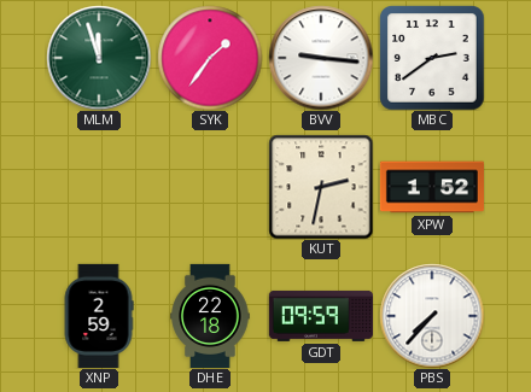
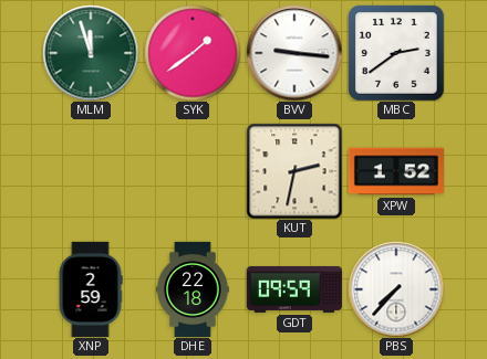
SYK: 1:36 -> 1:39
